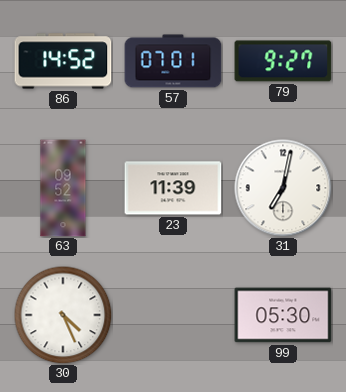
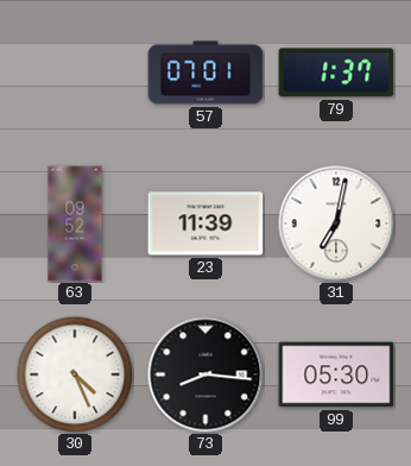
86: 14:52 -> none
79: 9:27 -> 1:37
73: none -> 8:16
